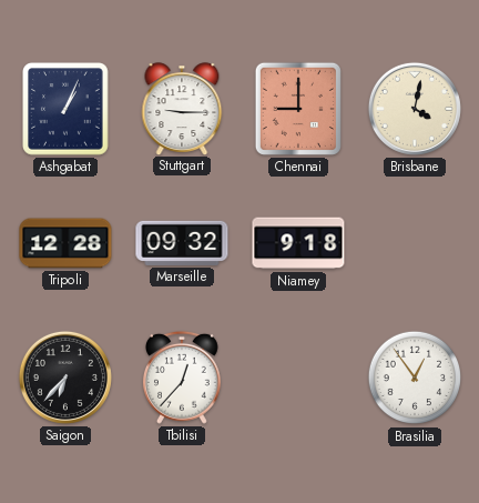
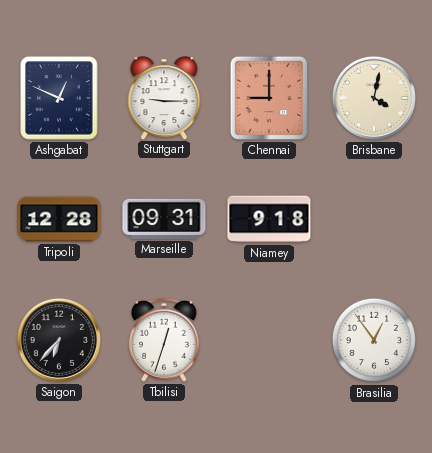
Ashgabat: 1:04 -> 12:49
Marseille: 09:32 -> 09:31
Tbilisi: 12:37 -> 12:33
